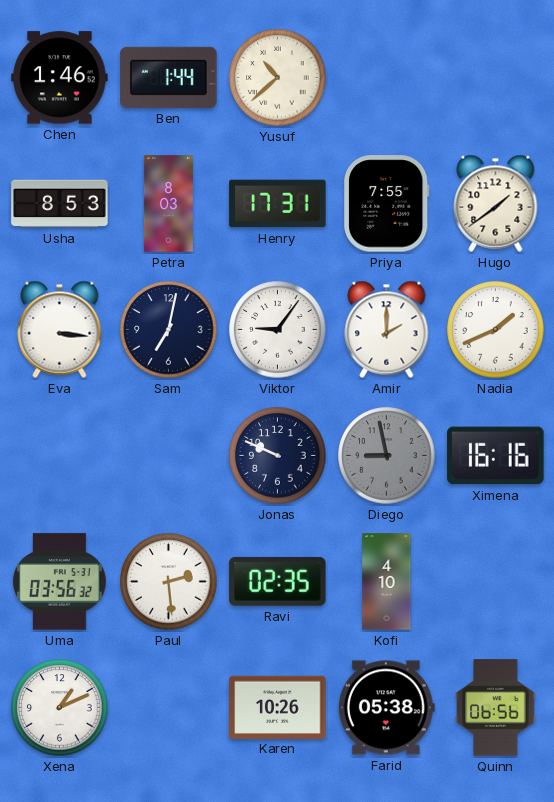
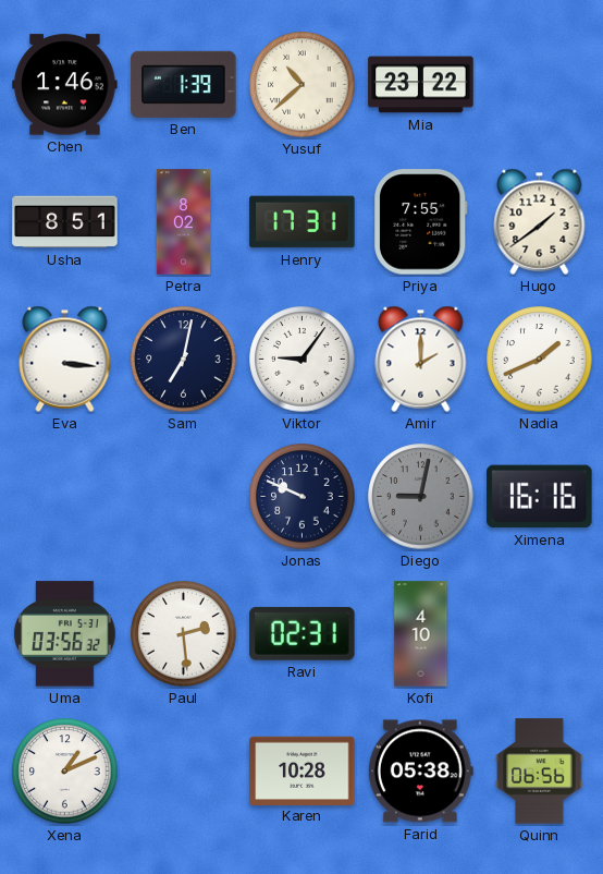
Ben: 1:44 -> 1:39
Mia: none -> 23:22
Usha: 8:53 -> 8:51
Petra: 8:03 -> 8:02
Diego: 8:58 -> 9:02
Ravi: 02:35 -> 02:31
Karen: 10:26 -> 10:28
